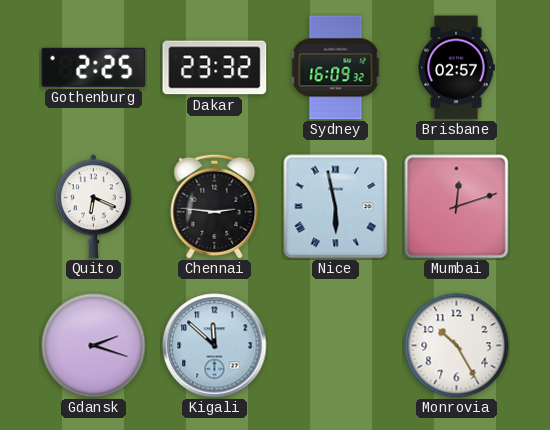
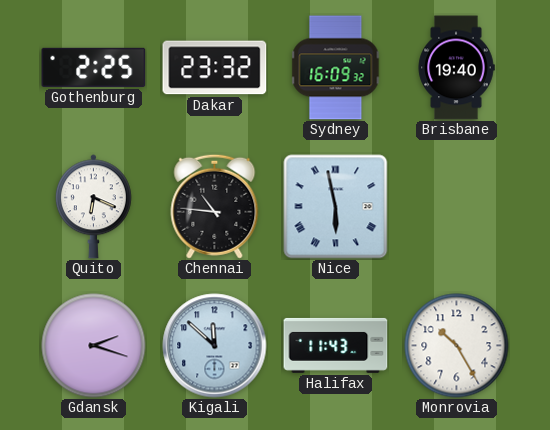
Brisbane: 02:57 -> 19:40
Chennai: 2:46 -> 10:46
Mumbai: 12:12 -> none
Halifax: none -> 11:43
